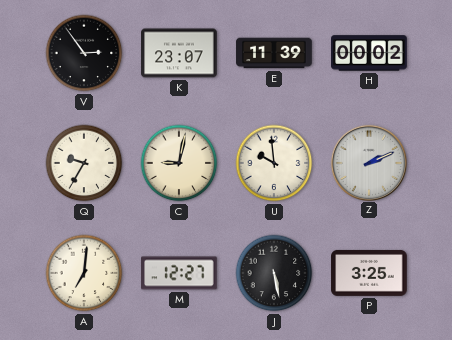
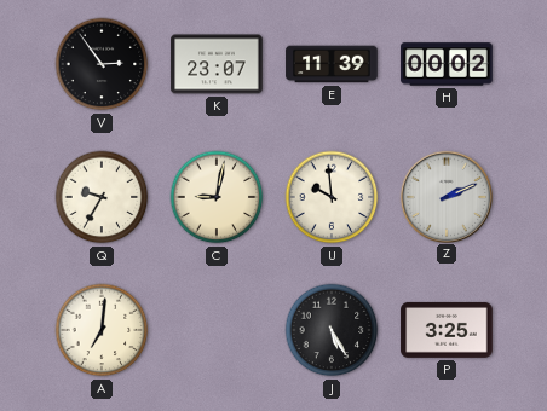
M: 12:27 -> none
J: 5:28 -> 5:25
